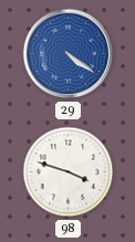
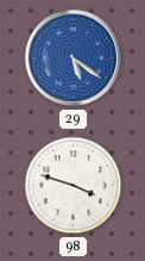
29: 4:21 -> 5:21
